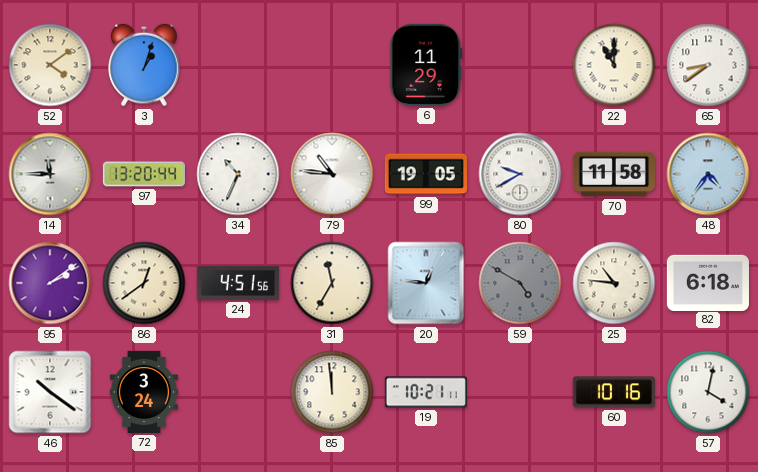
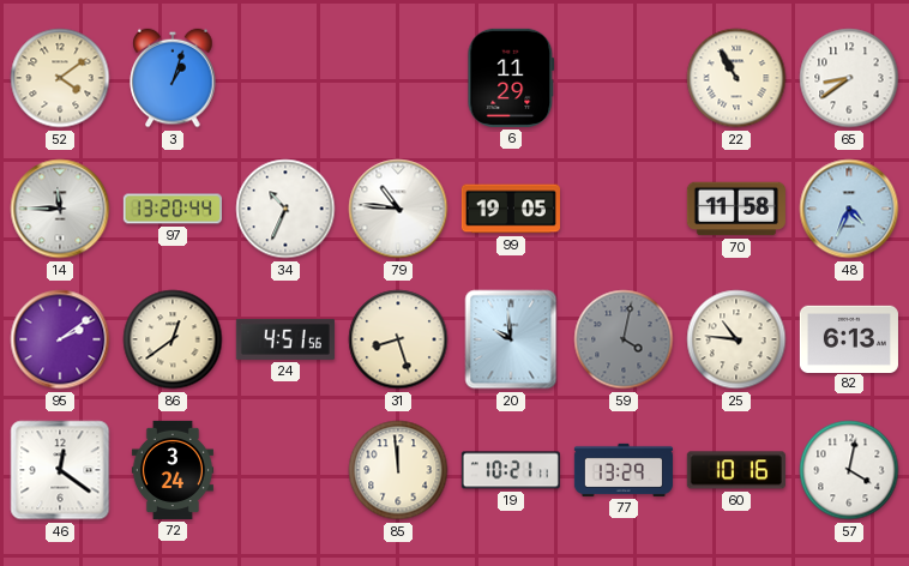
22: 11:00 -> 10:55
80: 9:40 -> none
48: 4:36 -> 4:34
31: 11:35 -> 8:27
20: 12:46 -> 9:59
59: 4:50 -> 4:02
82: 6:18 -> 6:13
46: 10:21 -> 12:21
77: none -> 13:29
